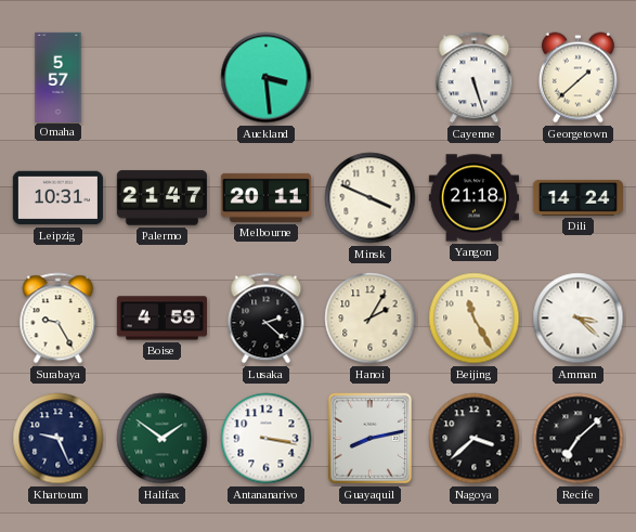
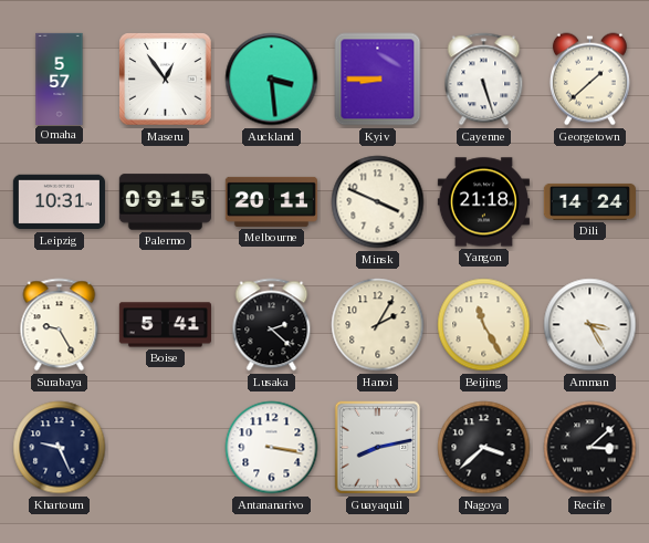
Maseru: none -> 12:54
Kyiv: none -> 8:45
Palermo: 21:47 -> 09:15
Boise: 4:59 -> 5:41
Amman: 3:22 -> 3:25
Halifax: 1:51 -> none
Recife: 7:08 -> 3:08
